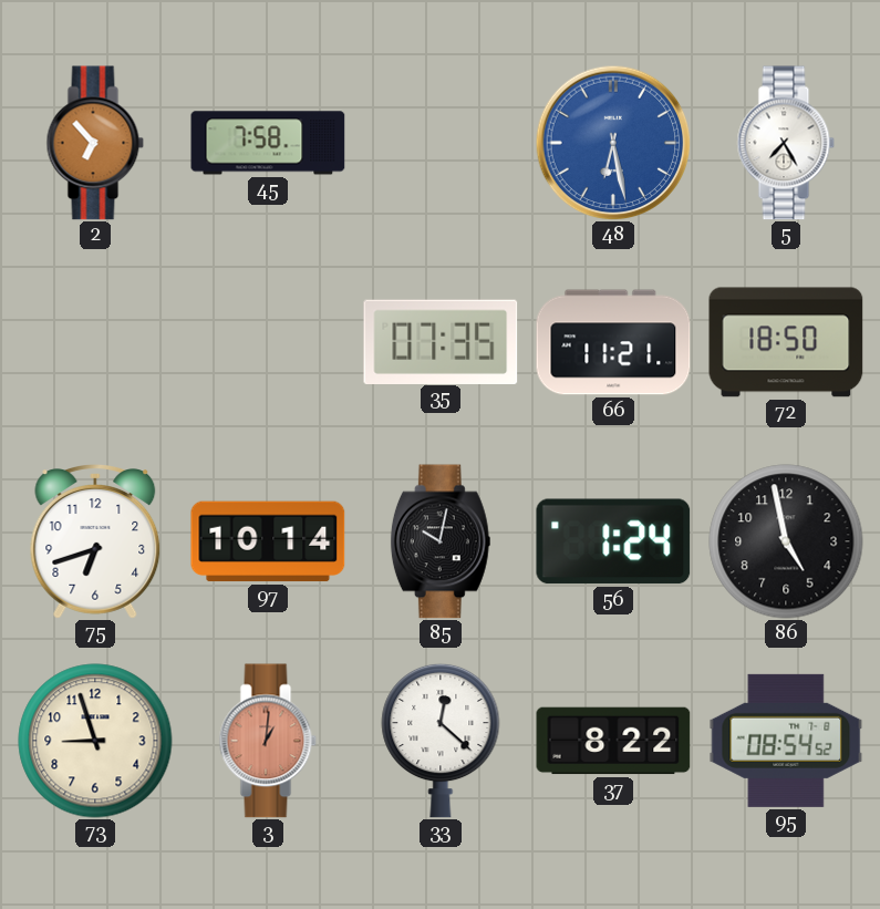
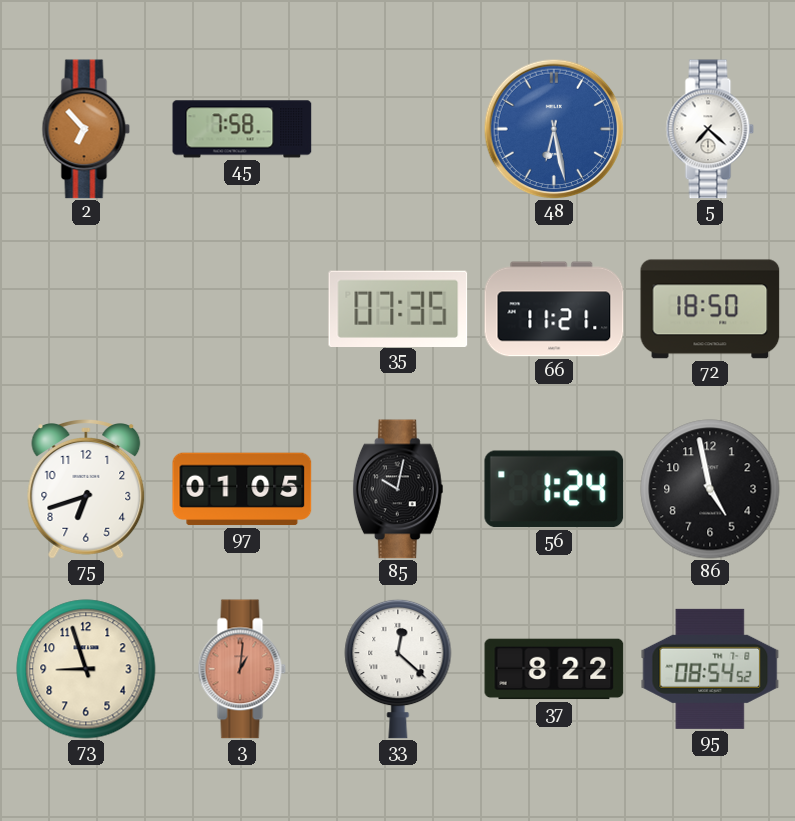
5: 7:25 -> 7:22
97: 10:14 -> 01:05
